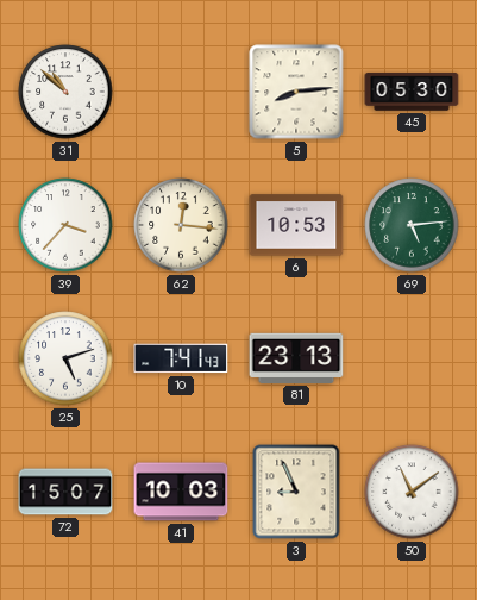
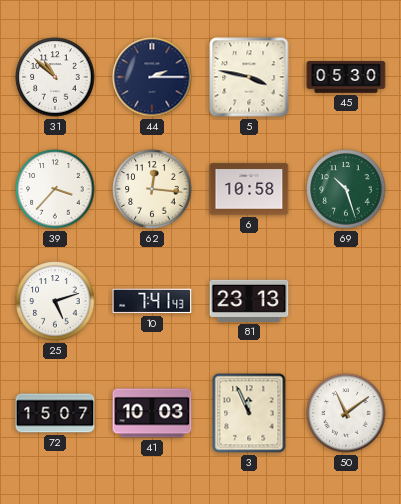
44: none -> 2:15
5: 8:14 -> 3:47
6: 10:53 -> 10:58
69: 5:14 -> 10:27
3: 8:56 -> 11:56
